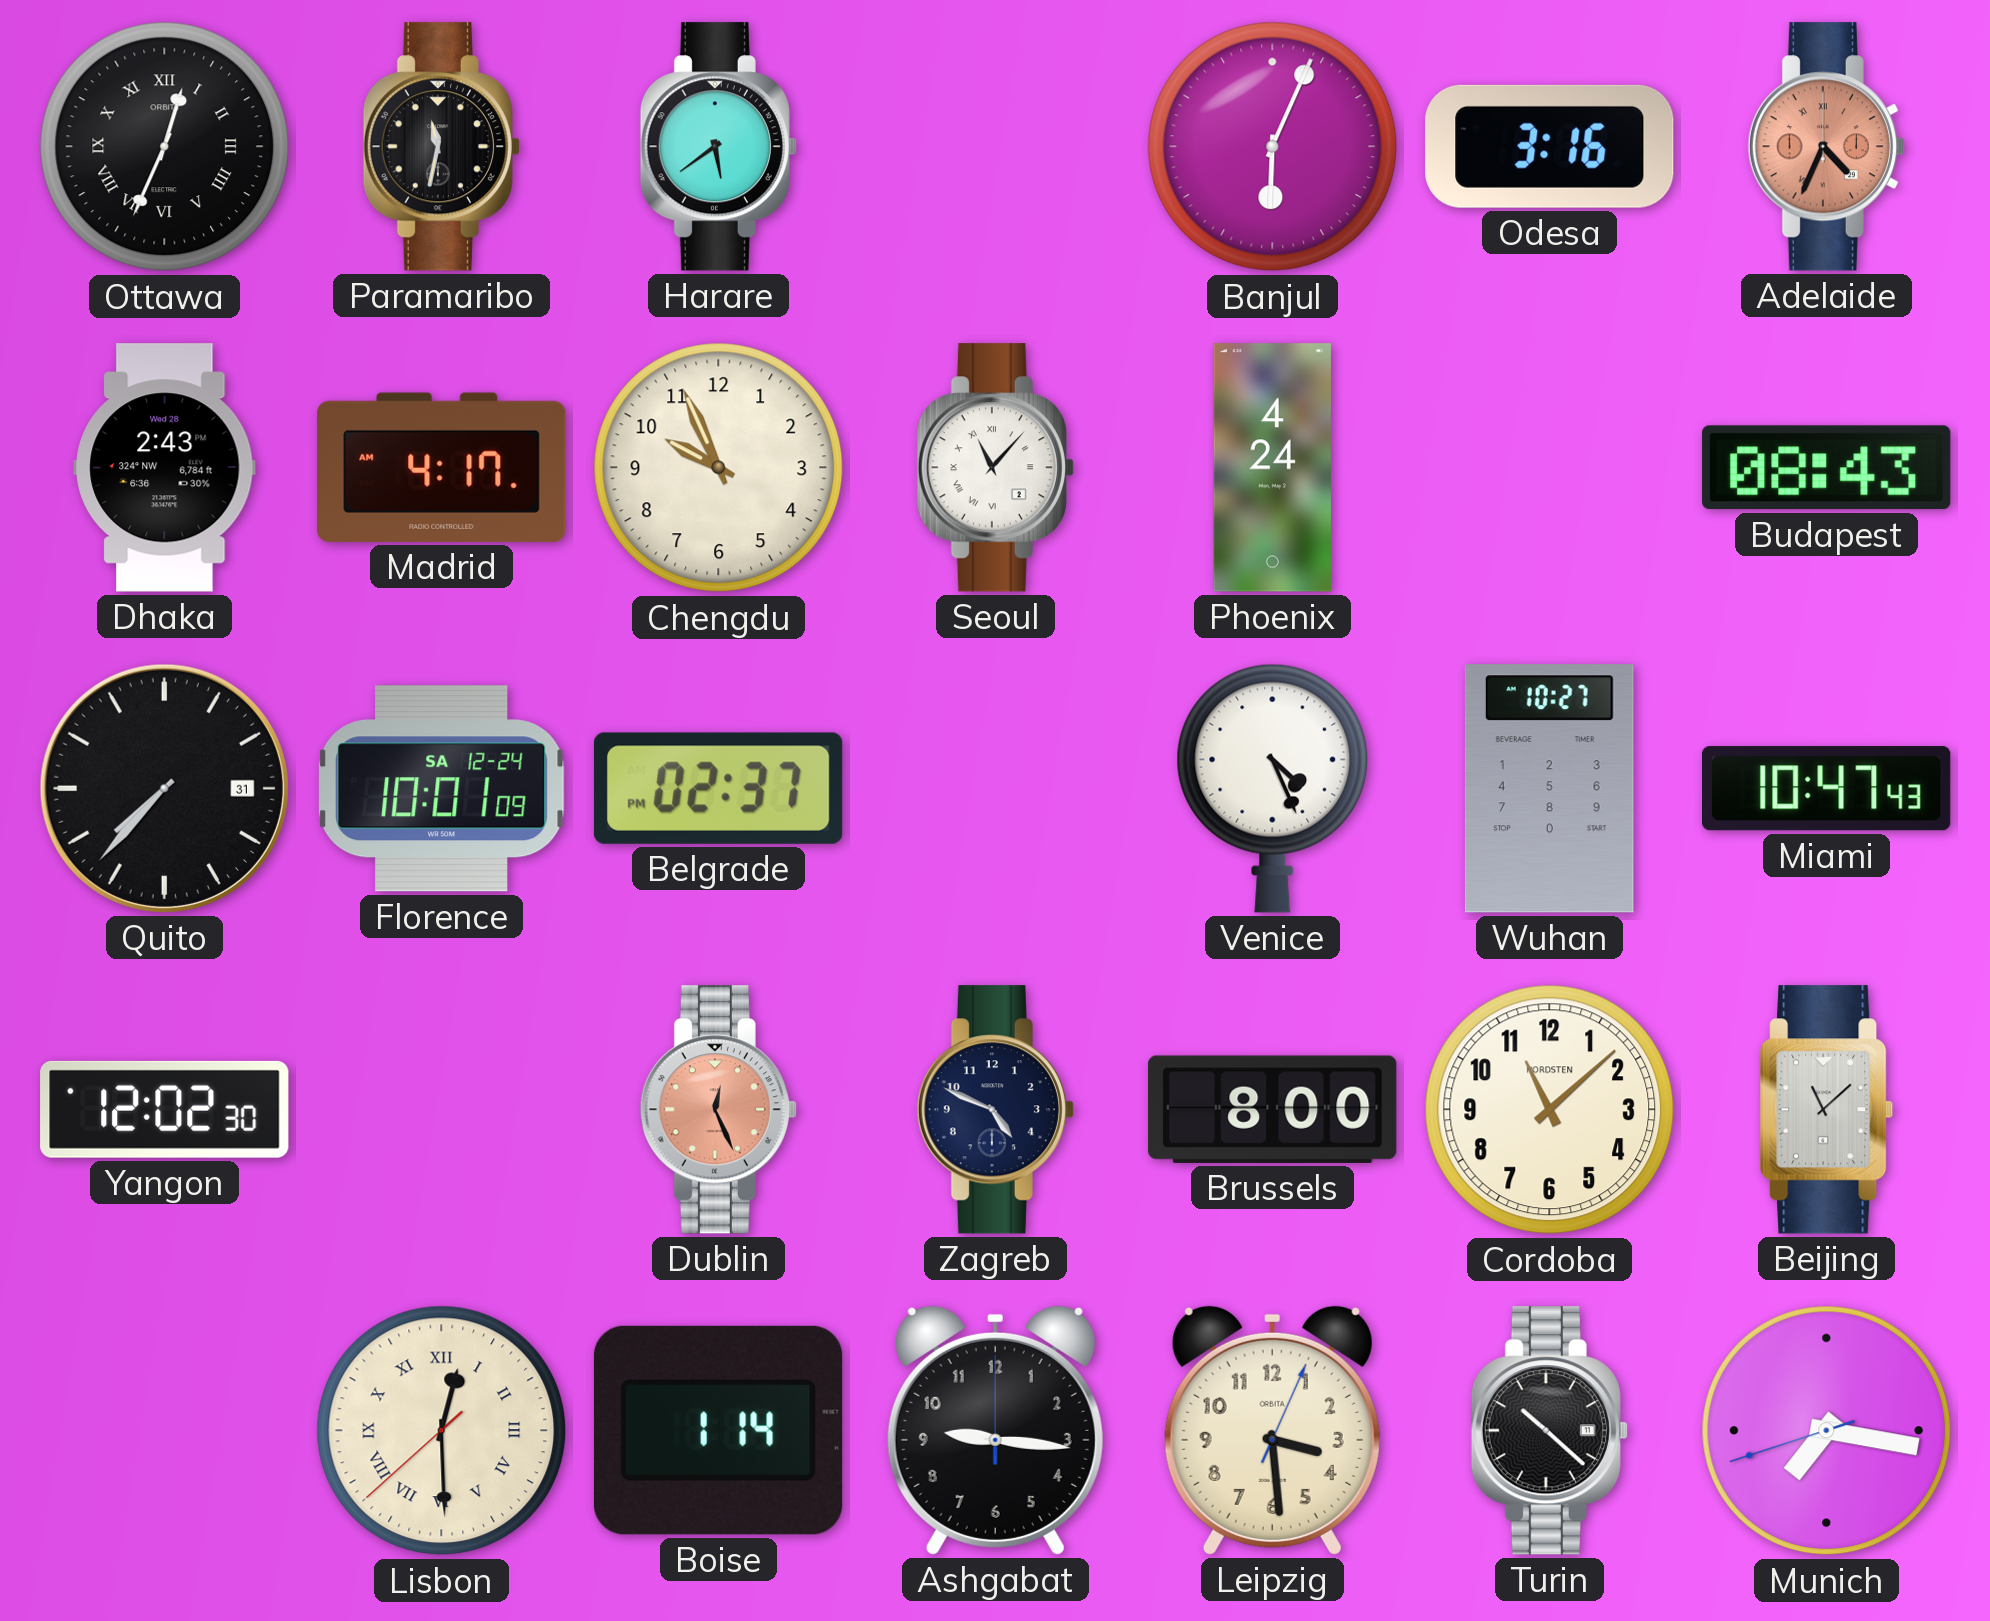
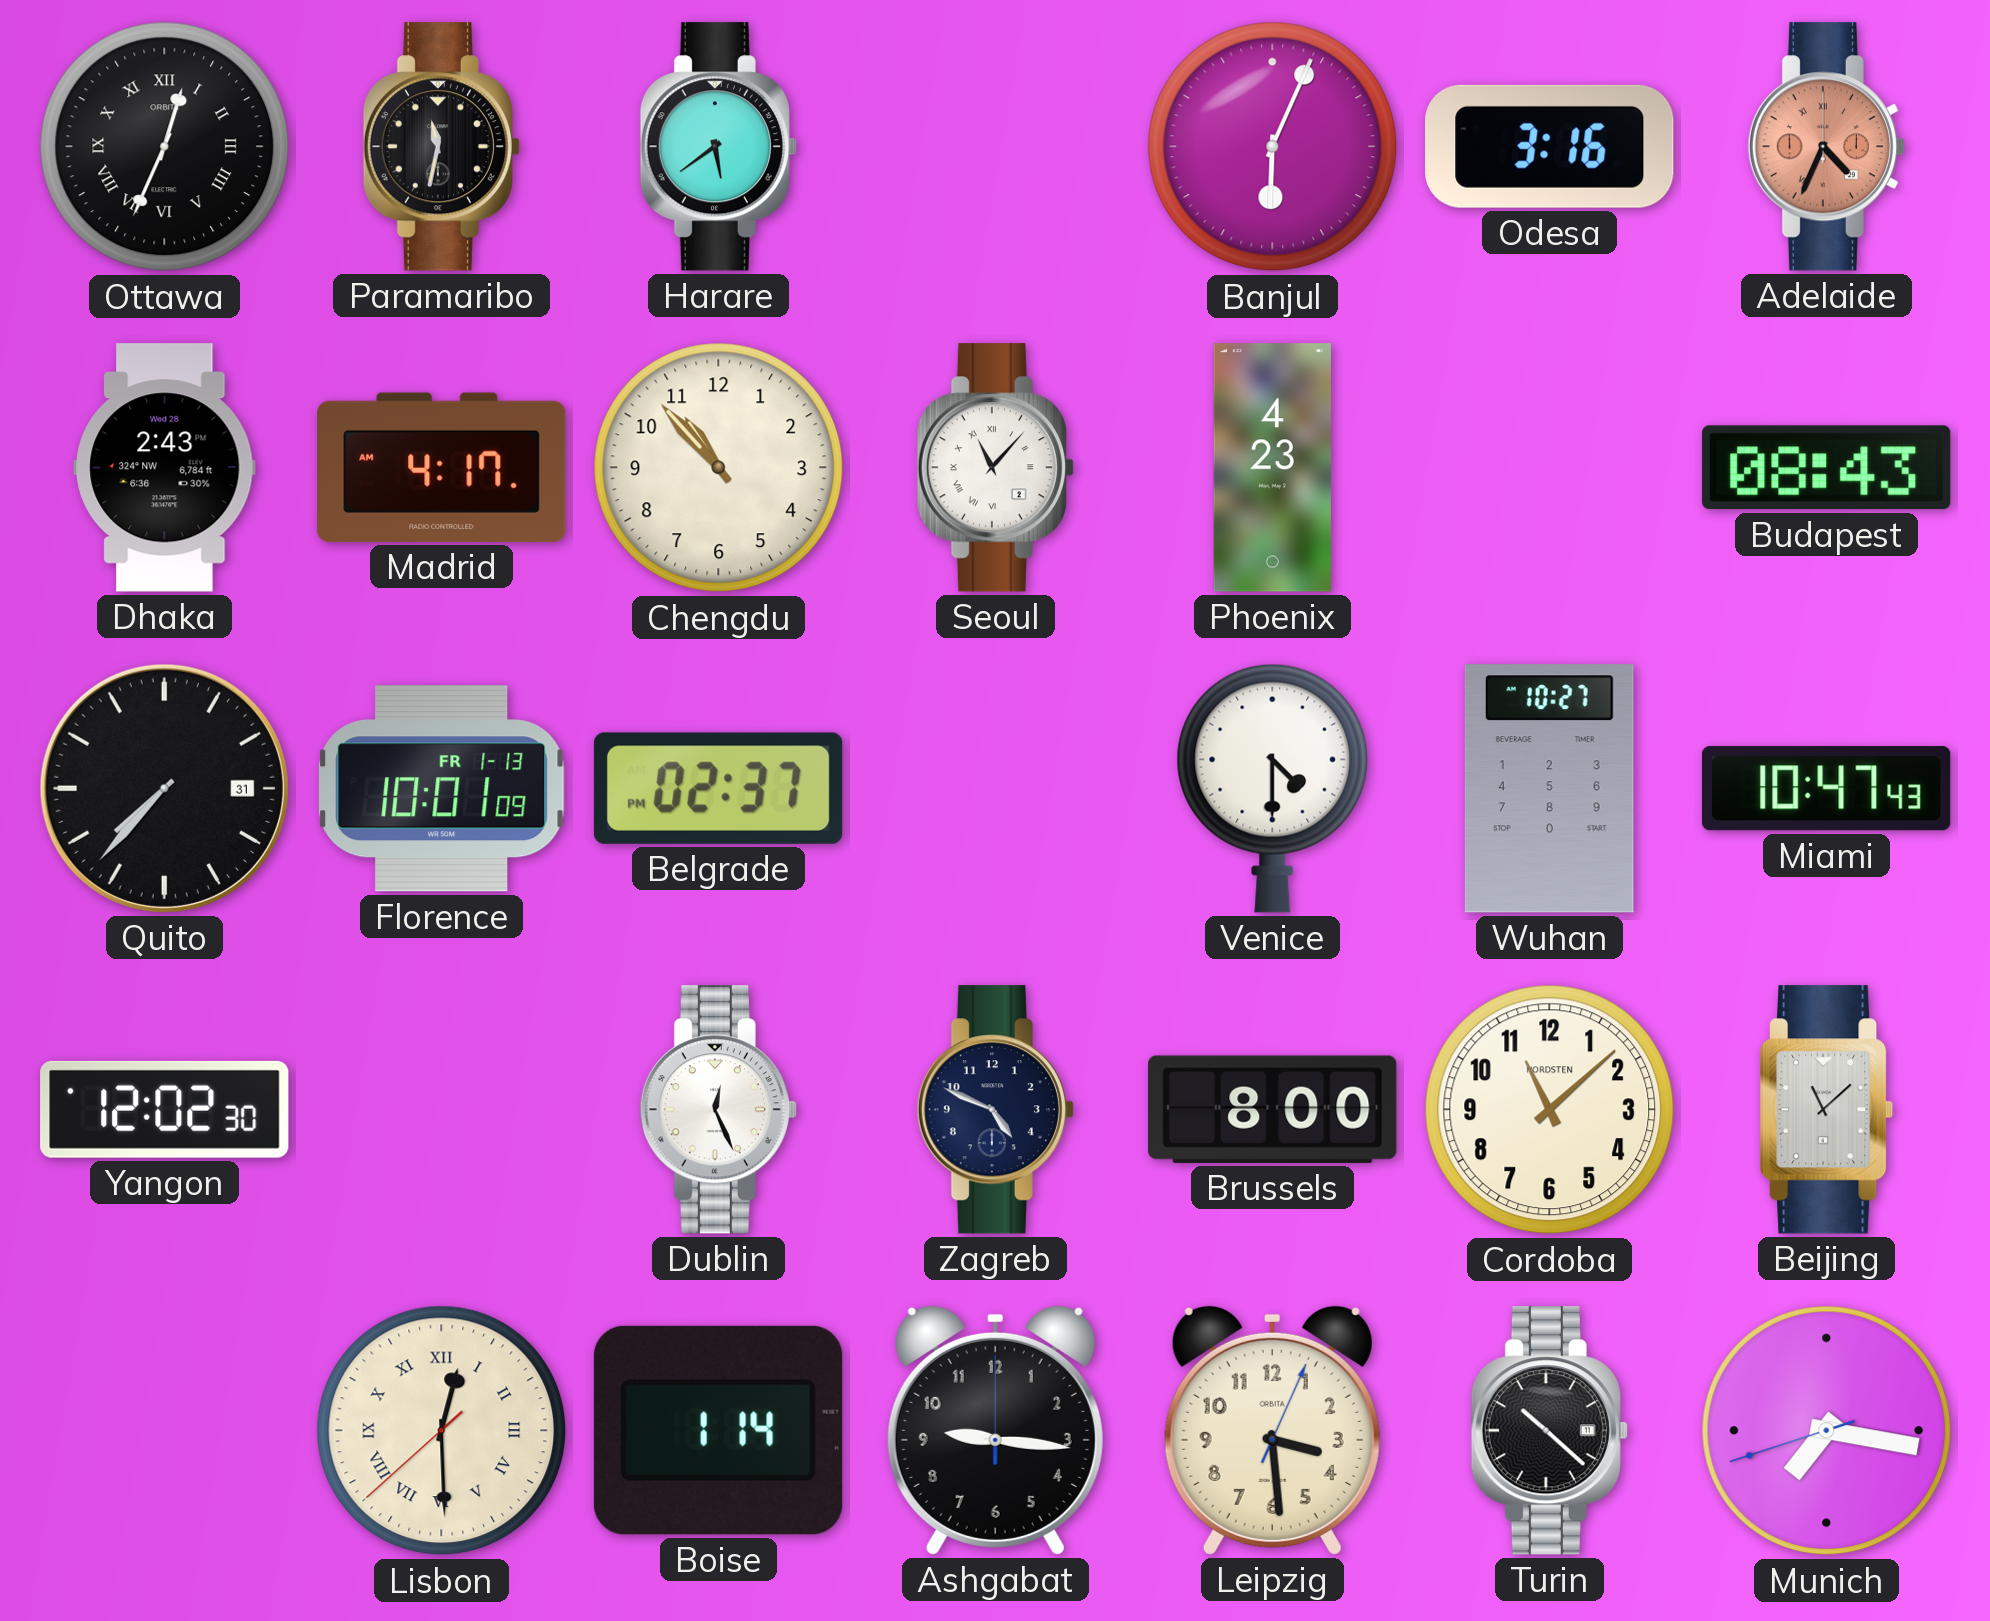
Chengdu: 9:56 -> 10:53
Phoenix: 4:24 -> 4:23
Florence date: SA 12-24 -> FR 1-13
Venice: 4:26 -> 4:30
Dublin dial: salmon -> white
